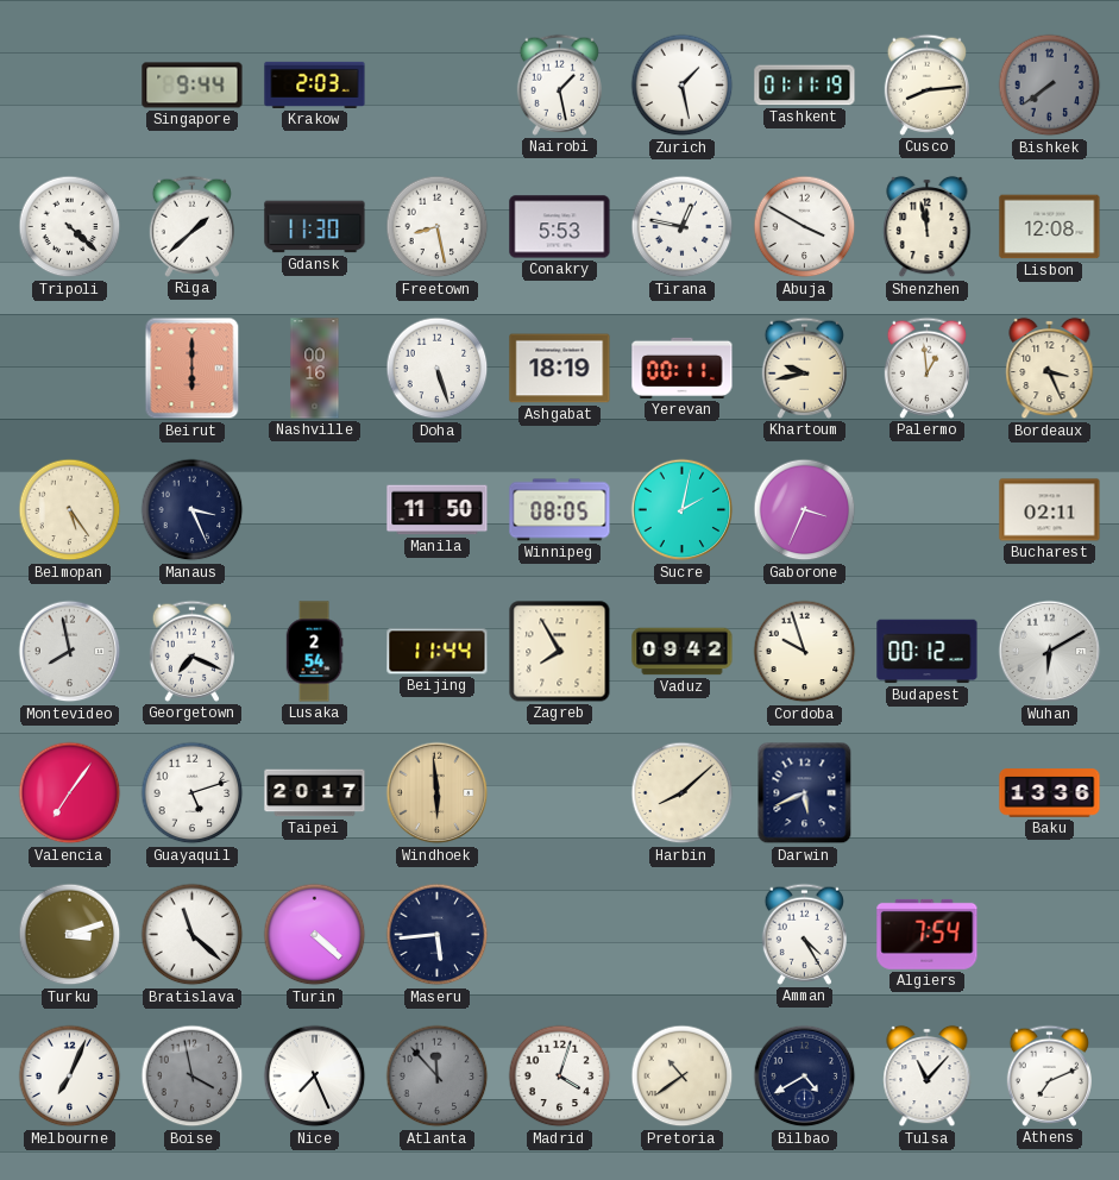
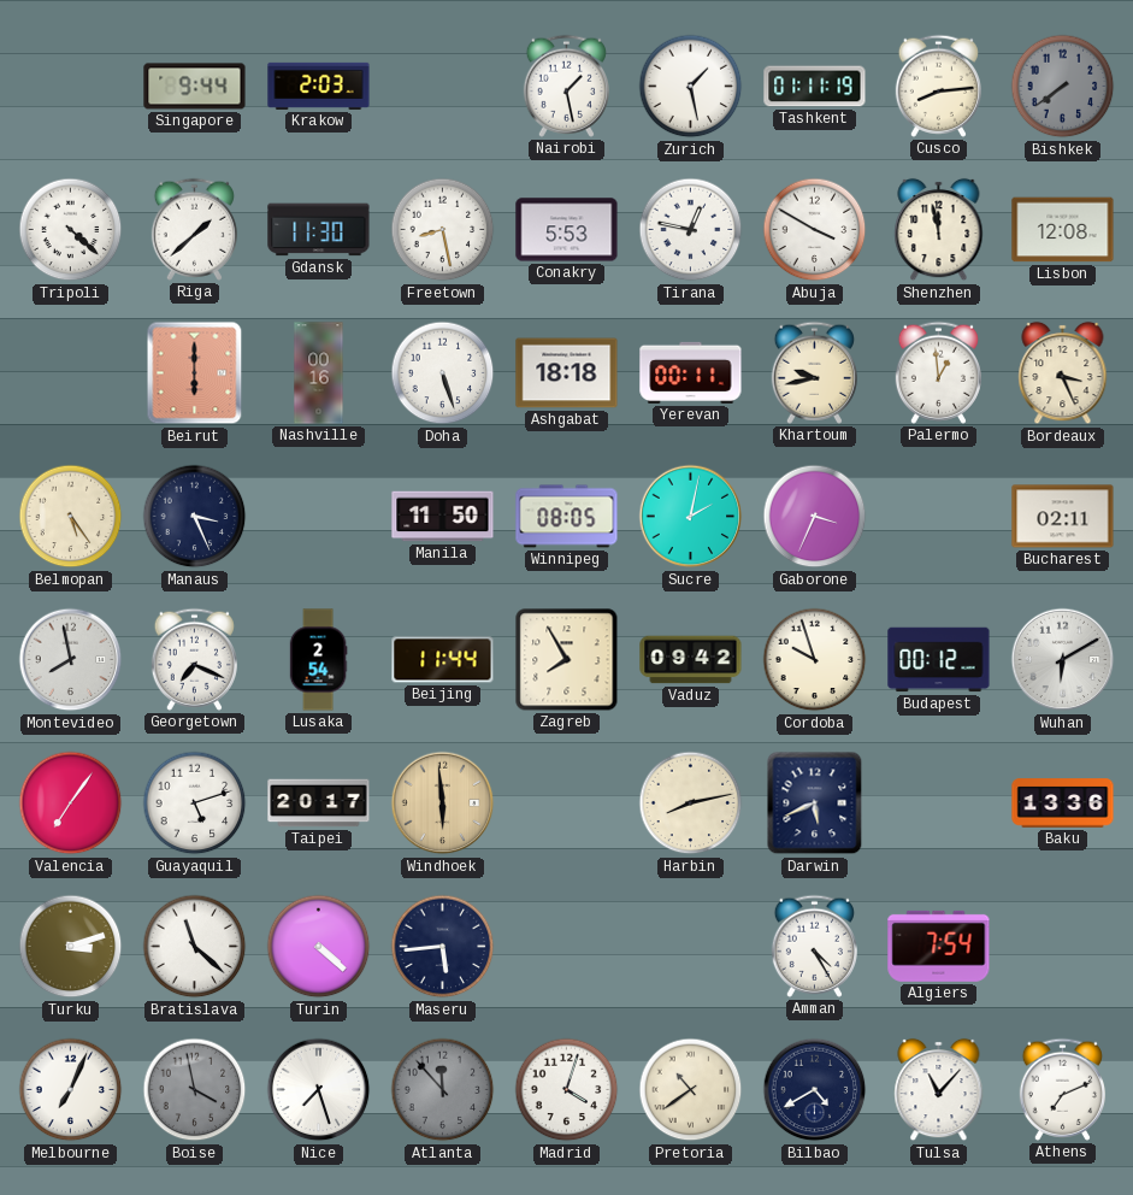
Ashgabat: 18:19 -> 18:18
Harbin: 8:08 -> 8:13
Nice: 7:26 -> 7:27
